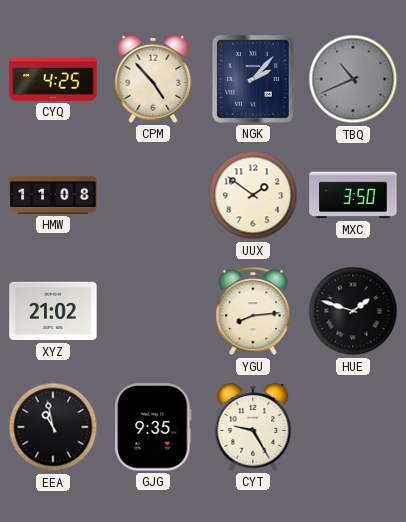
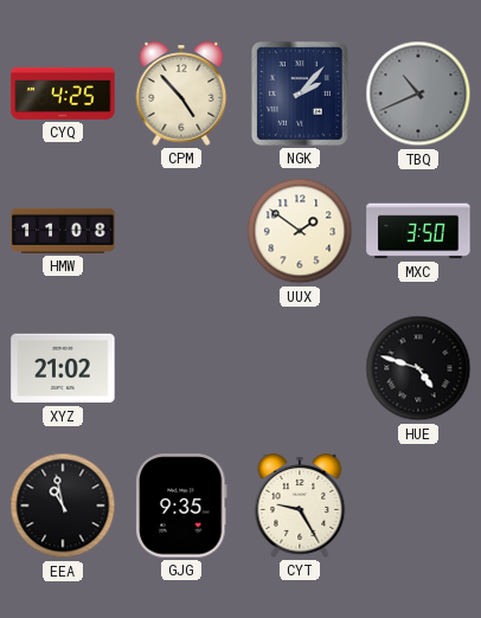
YGU: 8:14 -> none
HUE: 1:48 -> 4:48
